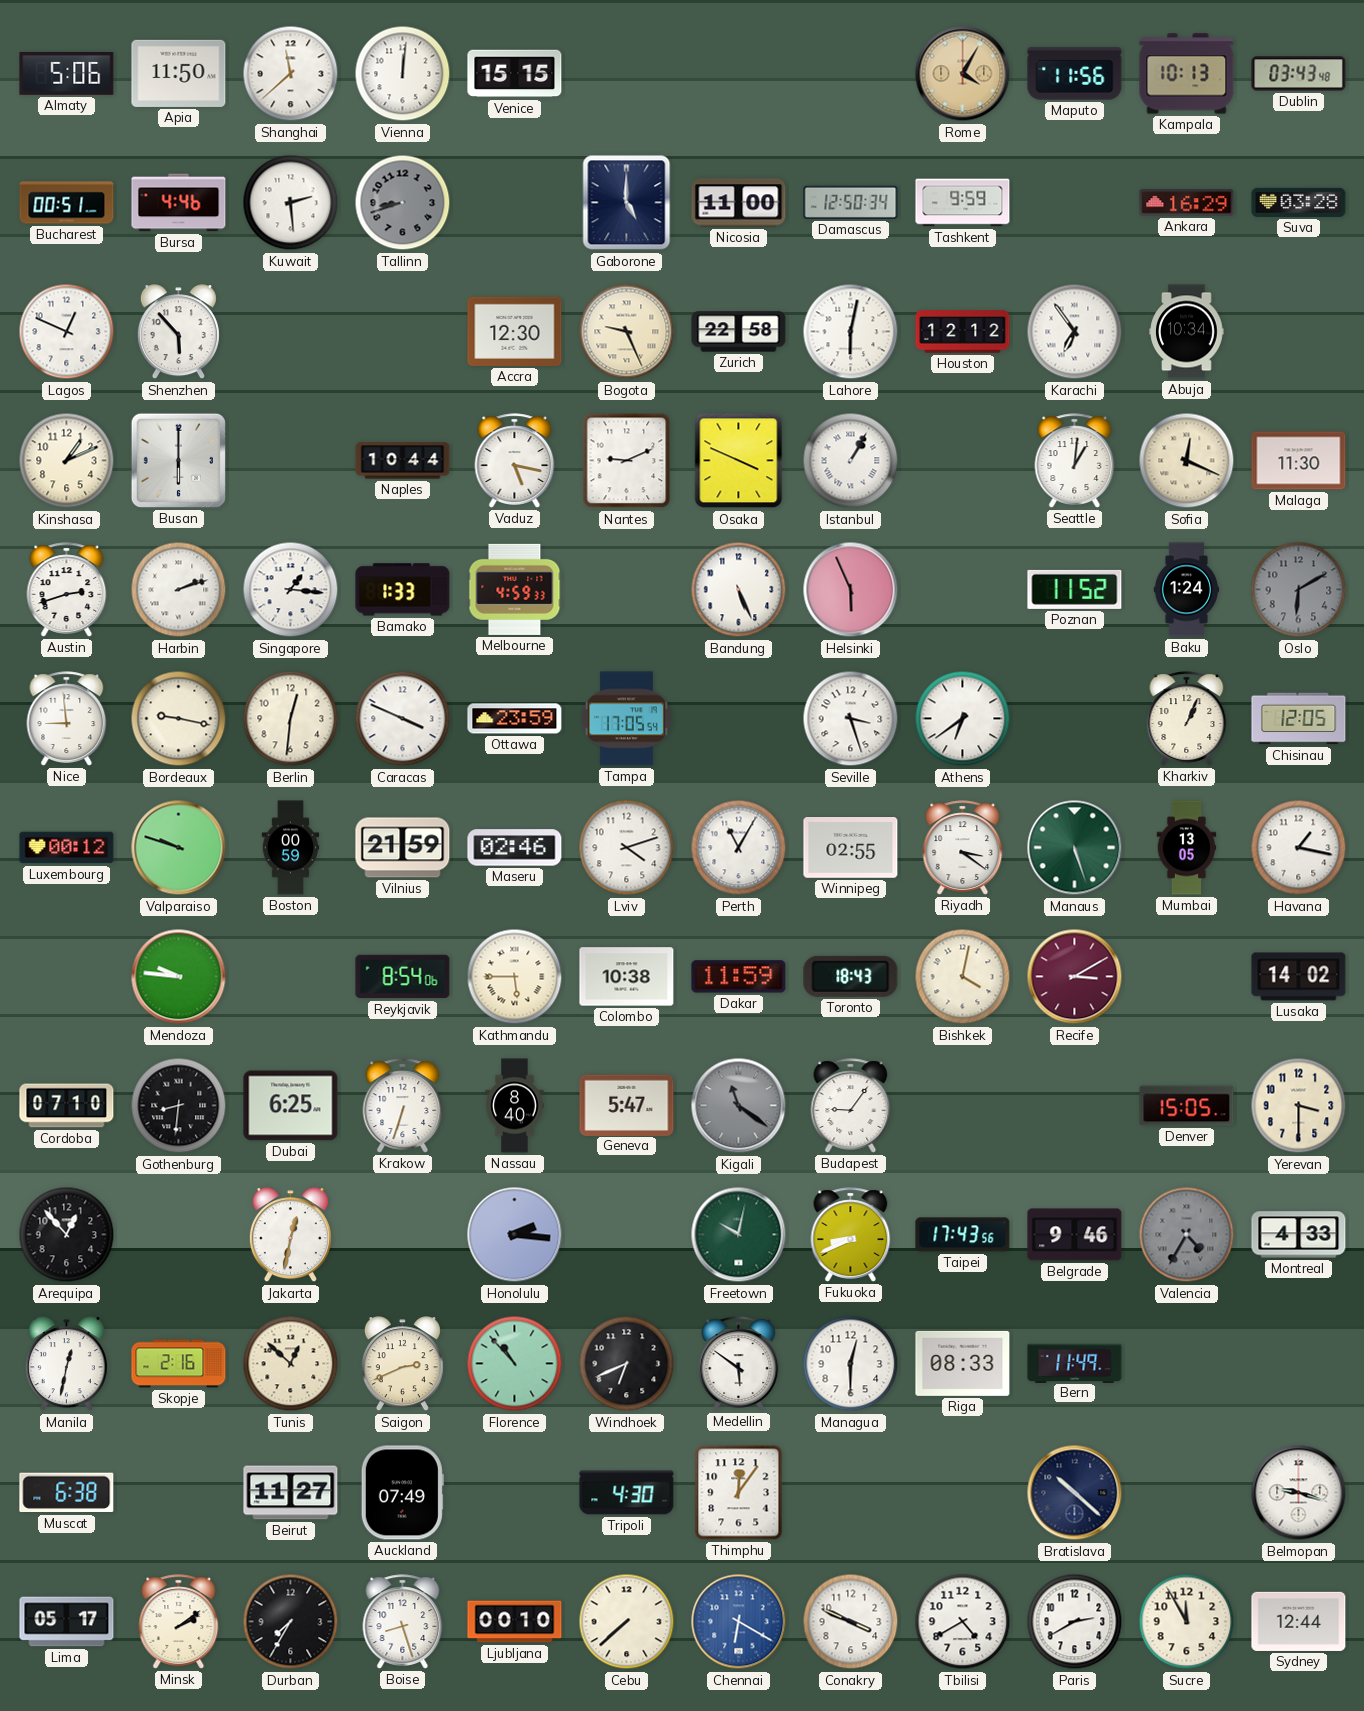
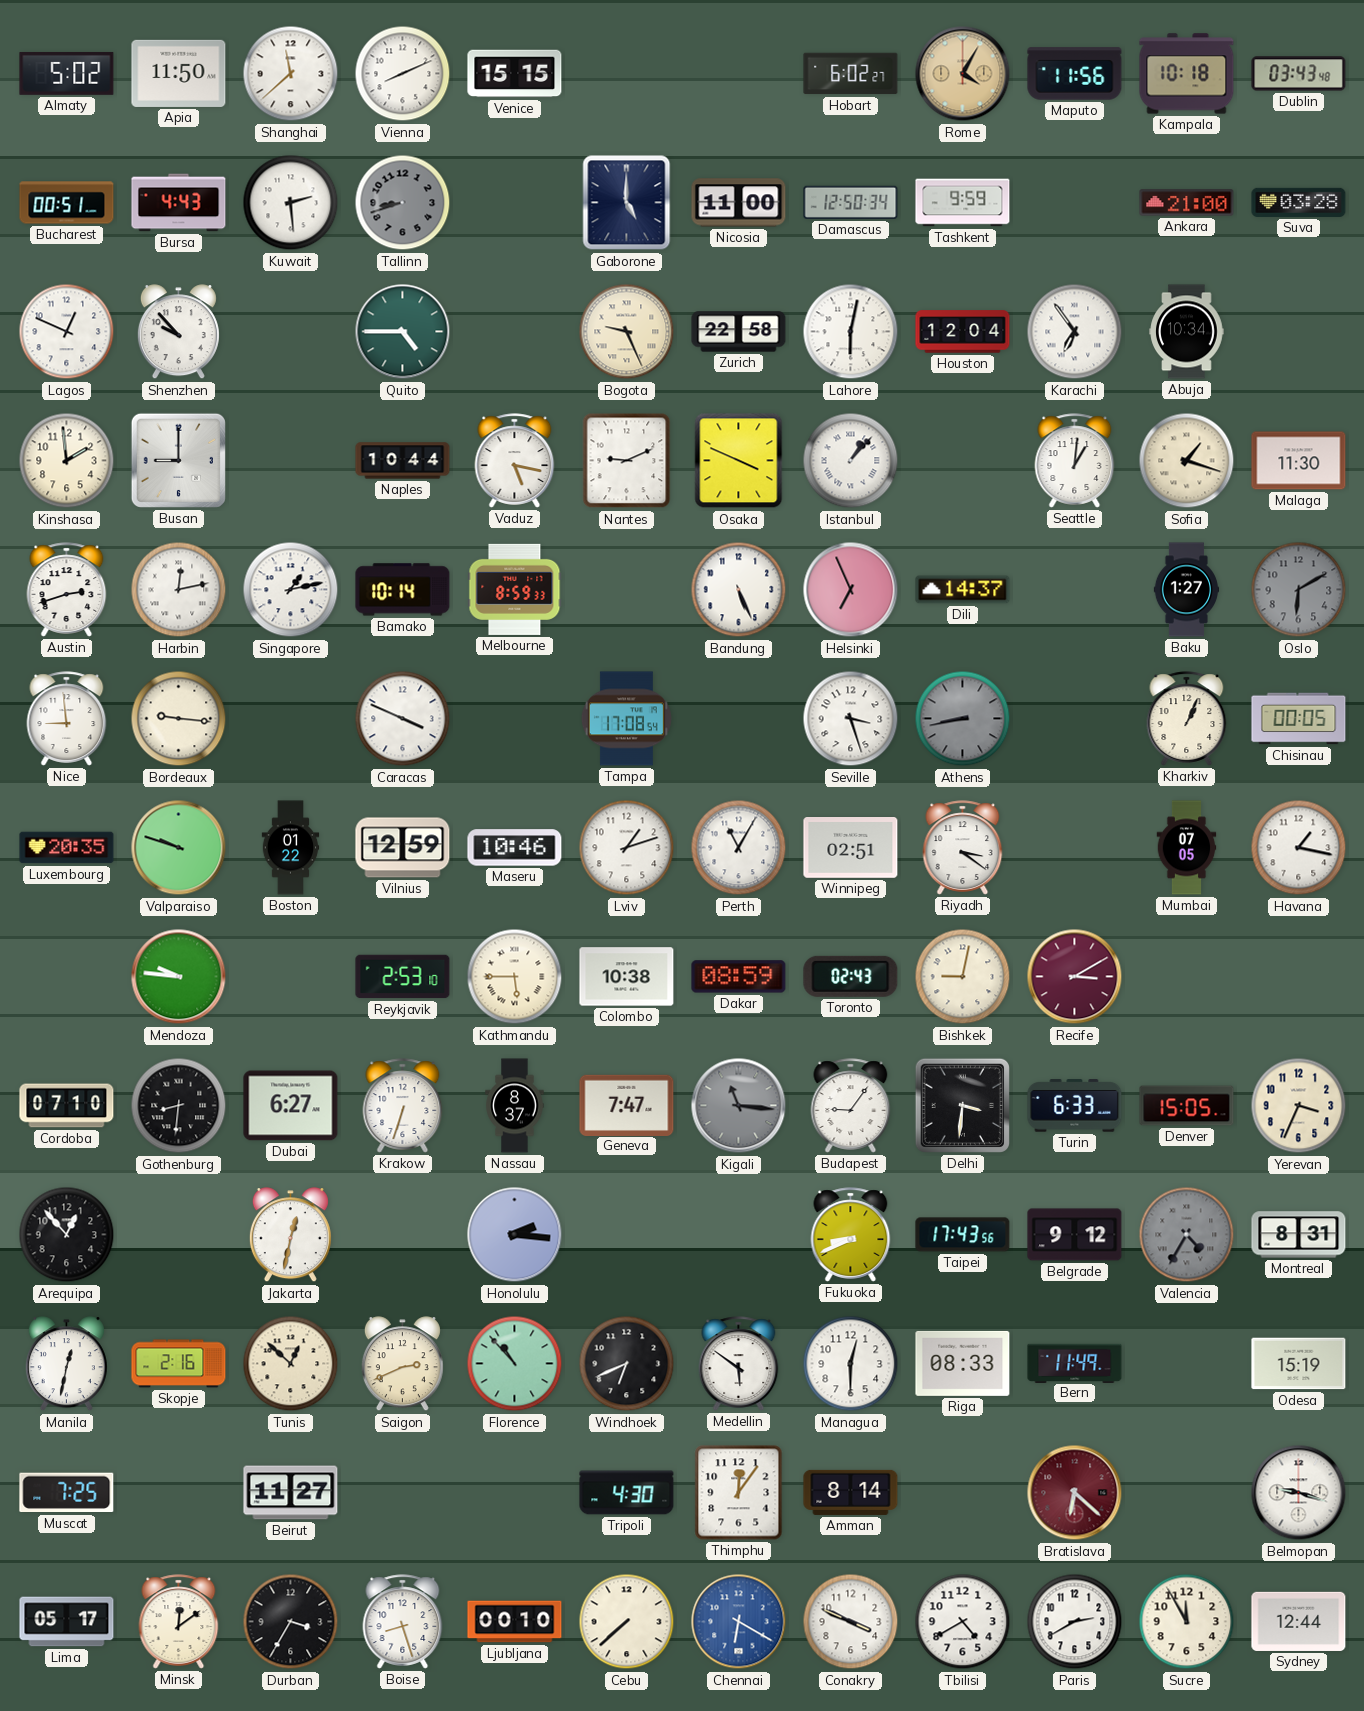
Almaty: 5:06 -> 5:02
Vienna: 12:01 -> 8:11
Hobart: none -> 6:02
Kampala: 10:13 -> 10:18
Bursa: 4:46 -> 4:43
Ankara: 16:29 -> 21:00
Shenzhen: 5:53 -> 9:53
Quito: none -> 4:45
Accra: 12:30 -> none
Houston: 12:12 -> 12:04
Kinshasa: 1:11 -> 1:59
Busan: 6:00 -> 9:00
Istanbul: 1:05 -> 1:07
Sofia: 12:19 -> 1:18
Harbin: 2:12 -> 12:13
Singapore: 1:16 -> 1:13
Bamako: 1:33 -> 10:14
Melbourne: 4:59 -> 8:59
Helsinki: 5:56 -> 6:56
Dili: none -> 14:37
Poznan: 11:52 -> none
Baku: 1:24 -> 1:27
Bordeaux: 9:17 -> 9:16
Berlin: 12:31 -> none
Ottawa: 23:59 -> none
Tampa: 17:05 -> 17:08
Athens: 6:39 -> 8:43
Athens dial: white -> grey
Chisinau: 12:05 -> 00:05
Luxembourg: 00:12 -> 20:35
Boston: 00:59 -> 01:22
Vilnius: 21:59 -> 12:59
Maseru: 02:46 -> 10:46
Lviv: 4:12 -> 1:12
Winnipeg: 02:55 -> 02:51
Manaus: 5:27 -> none
Mumbai: 13:05 -> 07:05
Reykjavik: 8:54 -> 2:53
Dakar: 11:59 -> 08:59
Toronto: 18:43 -> 02:43
Bishkek: 4:02 -> 9:02
Lusaka: 14:02 -> none
Dubai: 6:25 -> 6:27
Nassau: 8:40 -> 8:37
Geneva: 5:47 -> 7:47
Kigali: 11:21 -> 11:16
Delhi: none -> 3:31
Turin: none -> 6:33
Yerevan: 3:30 -> 3:34
Freetown: 10:02 -> none
Belgrade: 9:46 -> 9:12
Montreal: 4:33 -> 8:31
Odesa: none -> 15:19
Muscat: 6:38 -> 7:25
Auckland: 07:49 -> none
Amman: none -> 8:14
Bratislava: 10:22 -> 6:22
Bratislava dial: navy -> burgundy
Minsk: 2:09 -> 12:09
Durban: 7:35 -> 3:35
